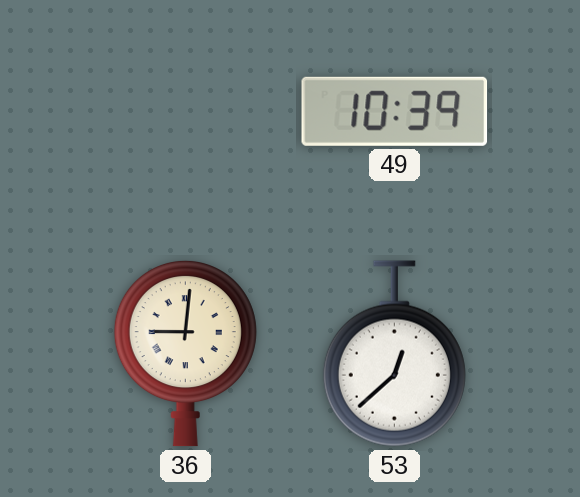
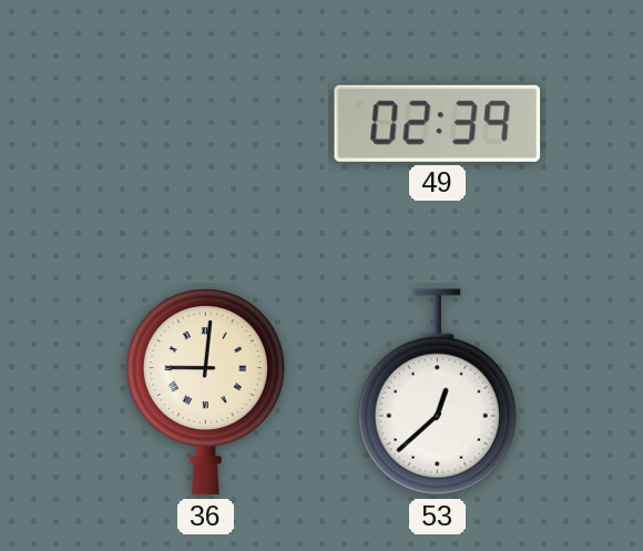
49: 10:39 -> 02:39
